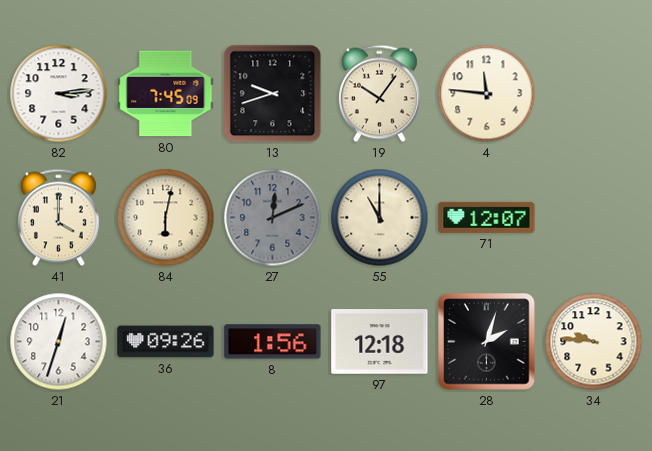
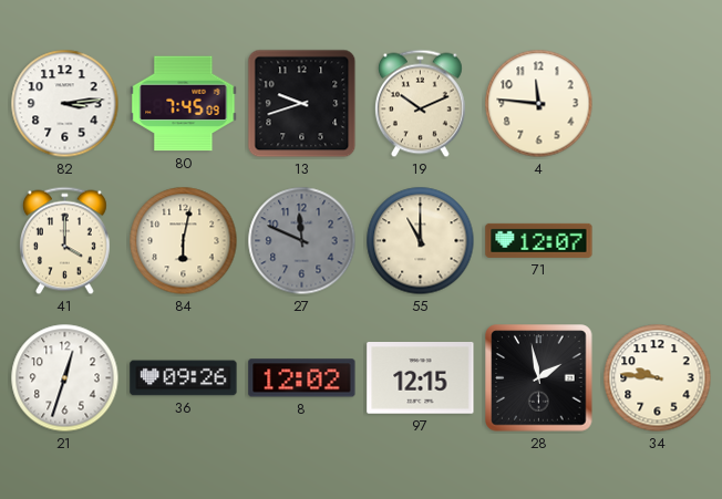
19: 10:06 -> 10:11
27: 12:11 -> 11:49
8: 1:56 -> 12:02
97: 12:18 -> 12:15
28: 2:03 -> 1:58
